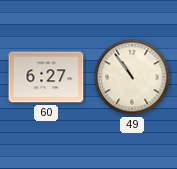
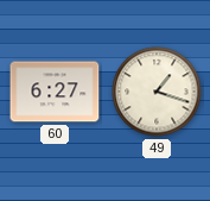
49: 10:54 -> 1:18
